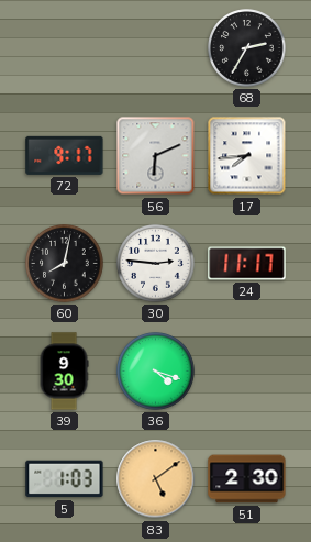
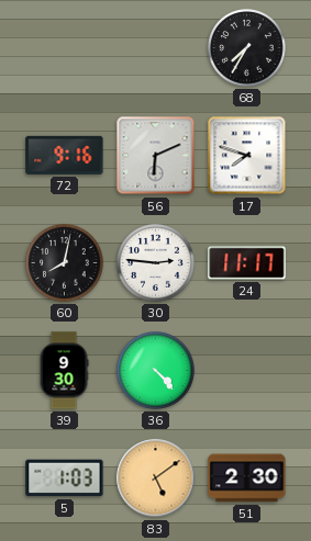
68: 2:35 -> 7:35
72: 9:17 -> 9:16
17: 7:44 -> 7:48
36: 4:18 -> 4:23
